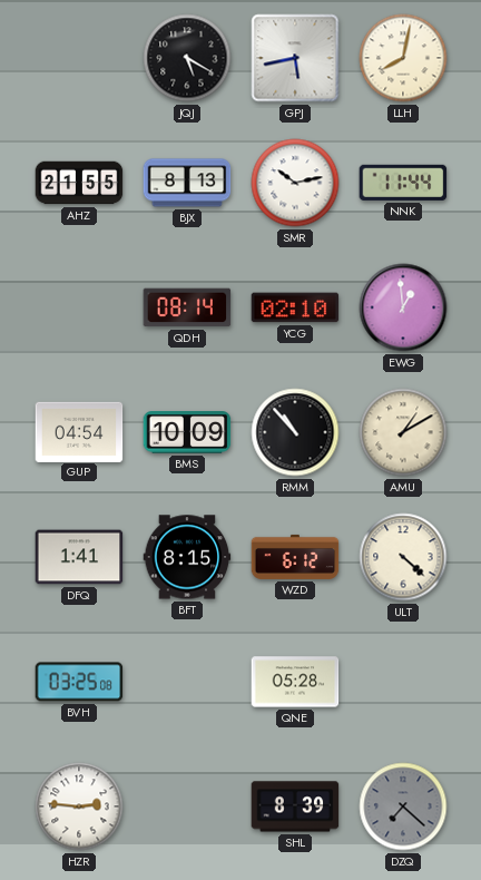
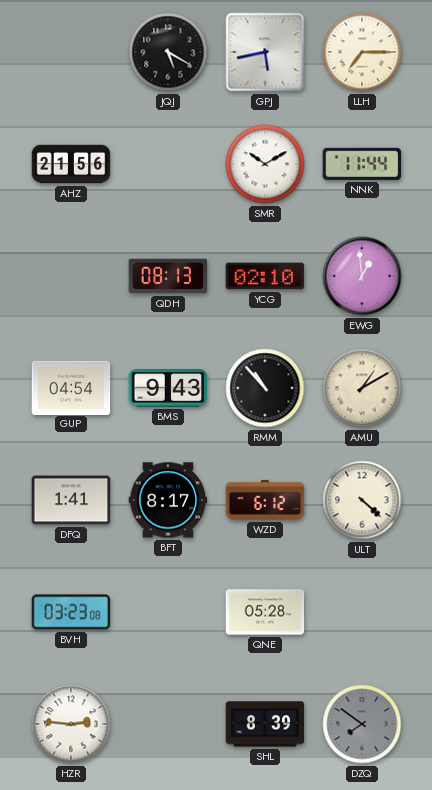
LLH: 8:02 -> 7:15
AHZ: 21:55 -> 21:56
BJX: 8:13 -> none
SMR: 10:13 -> 10:10
QDH: 08:14 -> 08:13
BMS: 10:09 -> 9:43
BFT: 8:15 -> 8:17
BVH: 03:25 -> 03:23
DZQ: 7:22 -> 7:51
